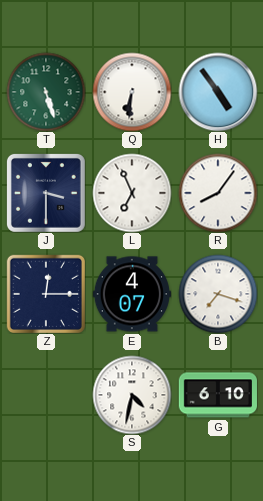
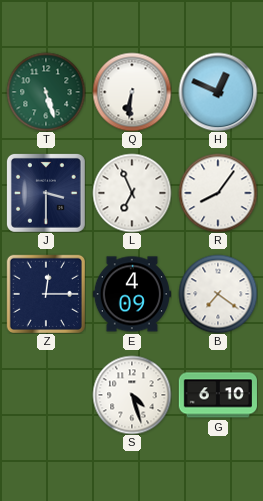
H: 4:54 -> 12:49
E: 4:07 -> 4:09
B: 7:18 -> 7:21
S: 4:32 -> 4:27
